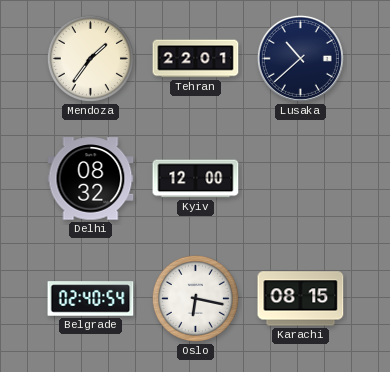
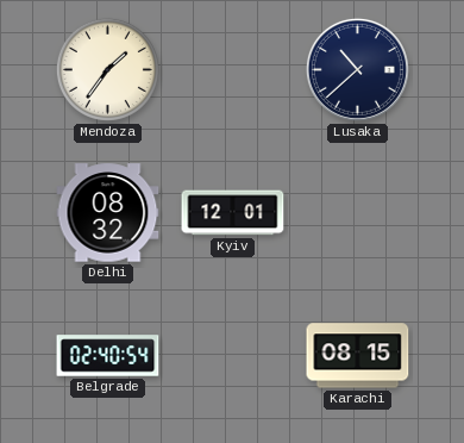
Tehran: 22:01 -> none
Kyiv: 12:00 -> 12:01
Oslo: 6:17 -> none
